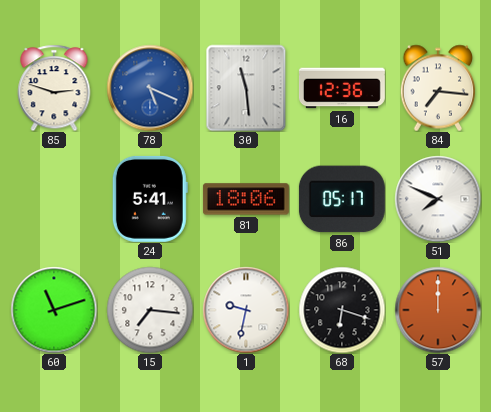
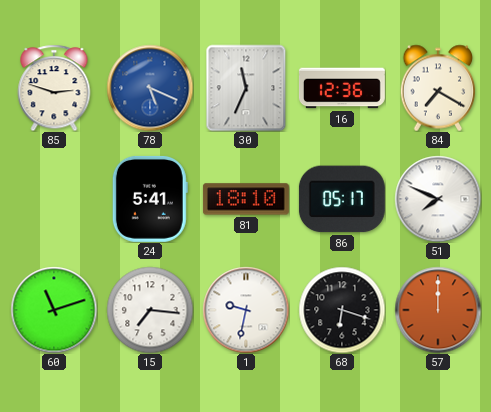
30: 11:29 -> 11:34
84: 7:16 -> 7:20
81: 18:06 -> 18:10
